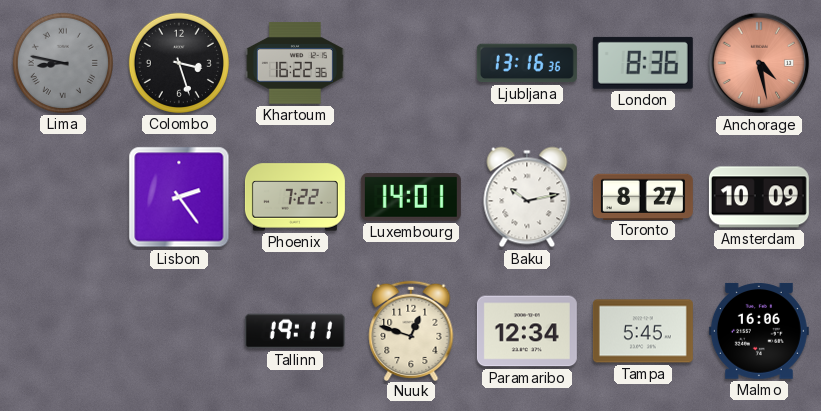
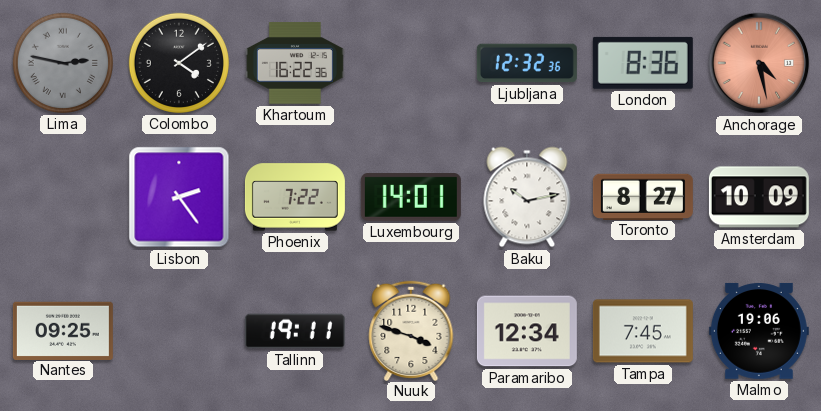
Lima: 8:47 -> 2:47
Colombo: 3:27 -> 4:09
Ljubljana: 13:16 -> 12:32
Nantes: none -> 09:25
Nuuk: 12:48 -> 3:48
Tampa: 5:45 -> 7:45
Malmo: 16:06 -> 19:06
